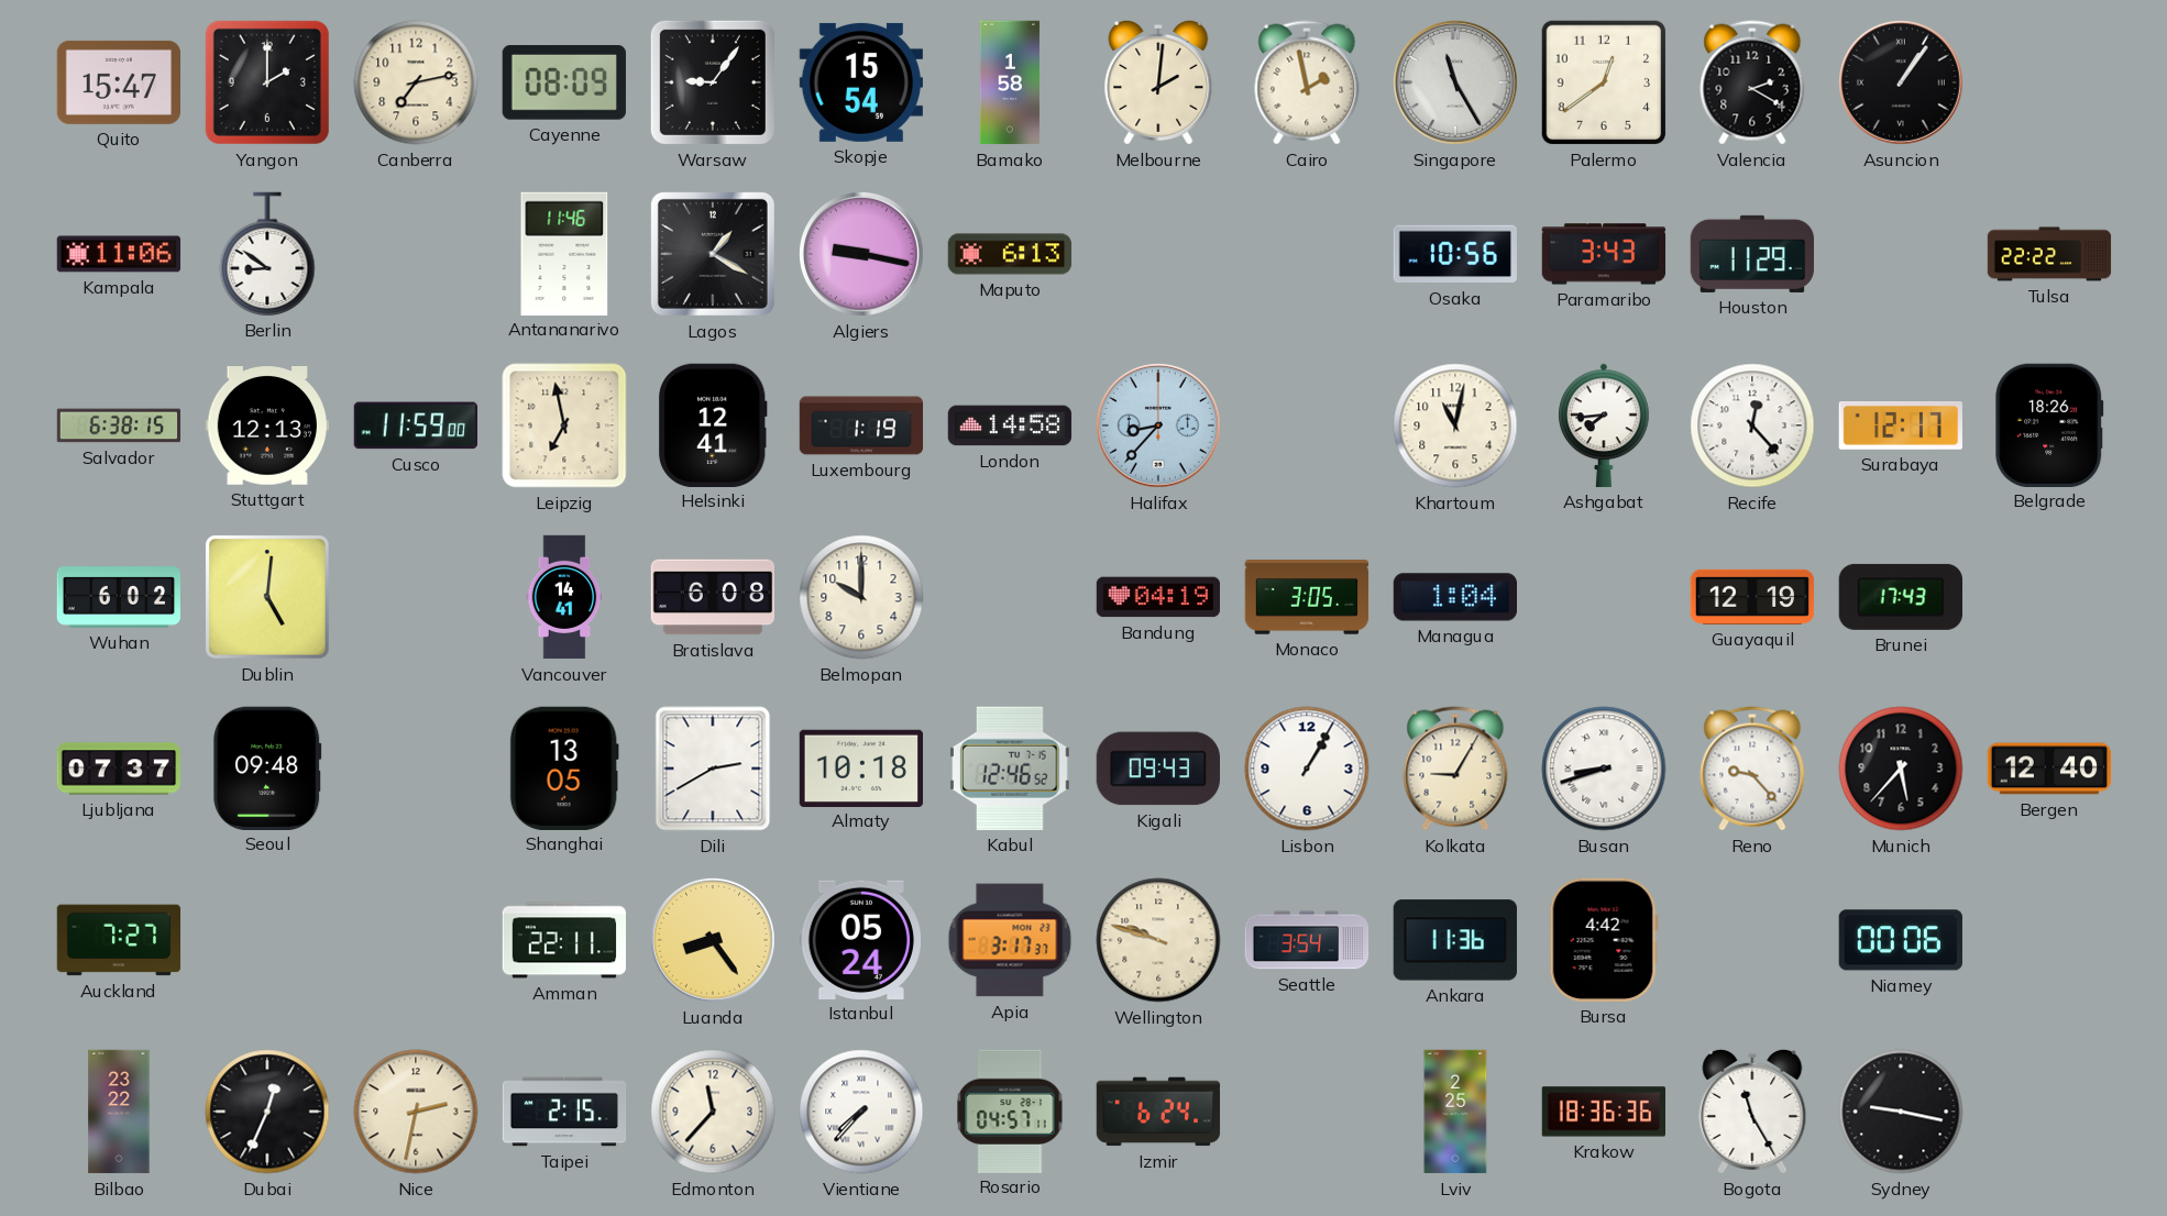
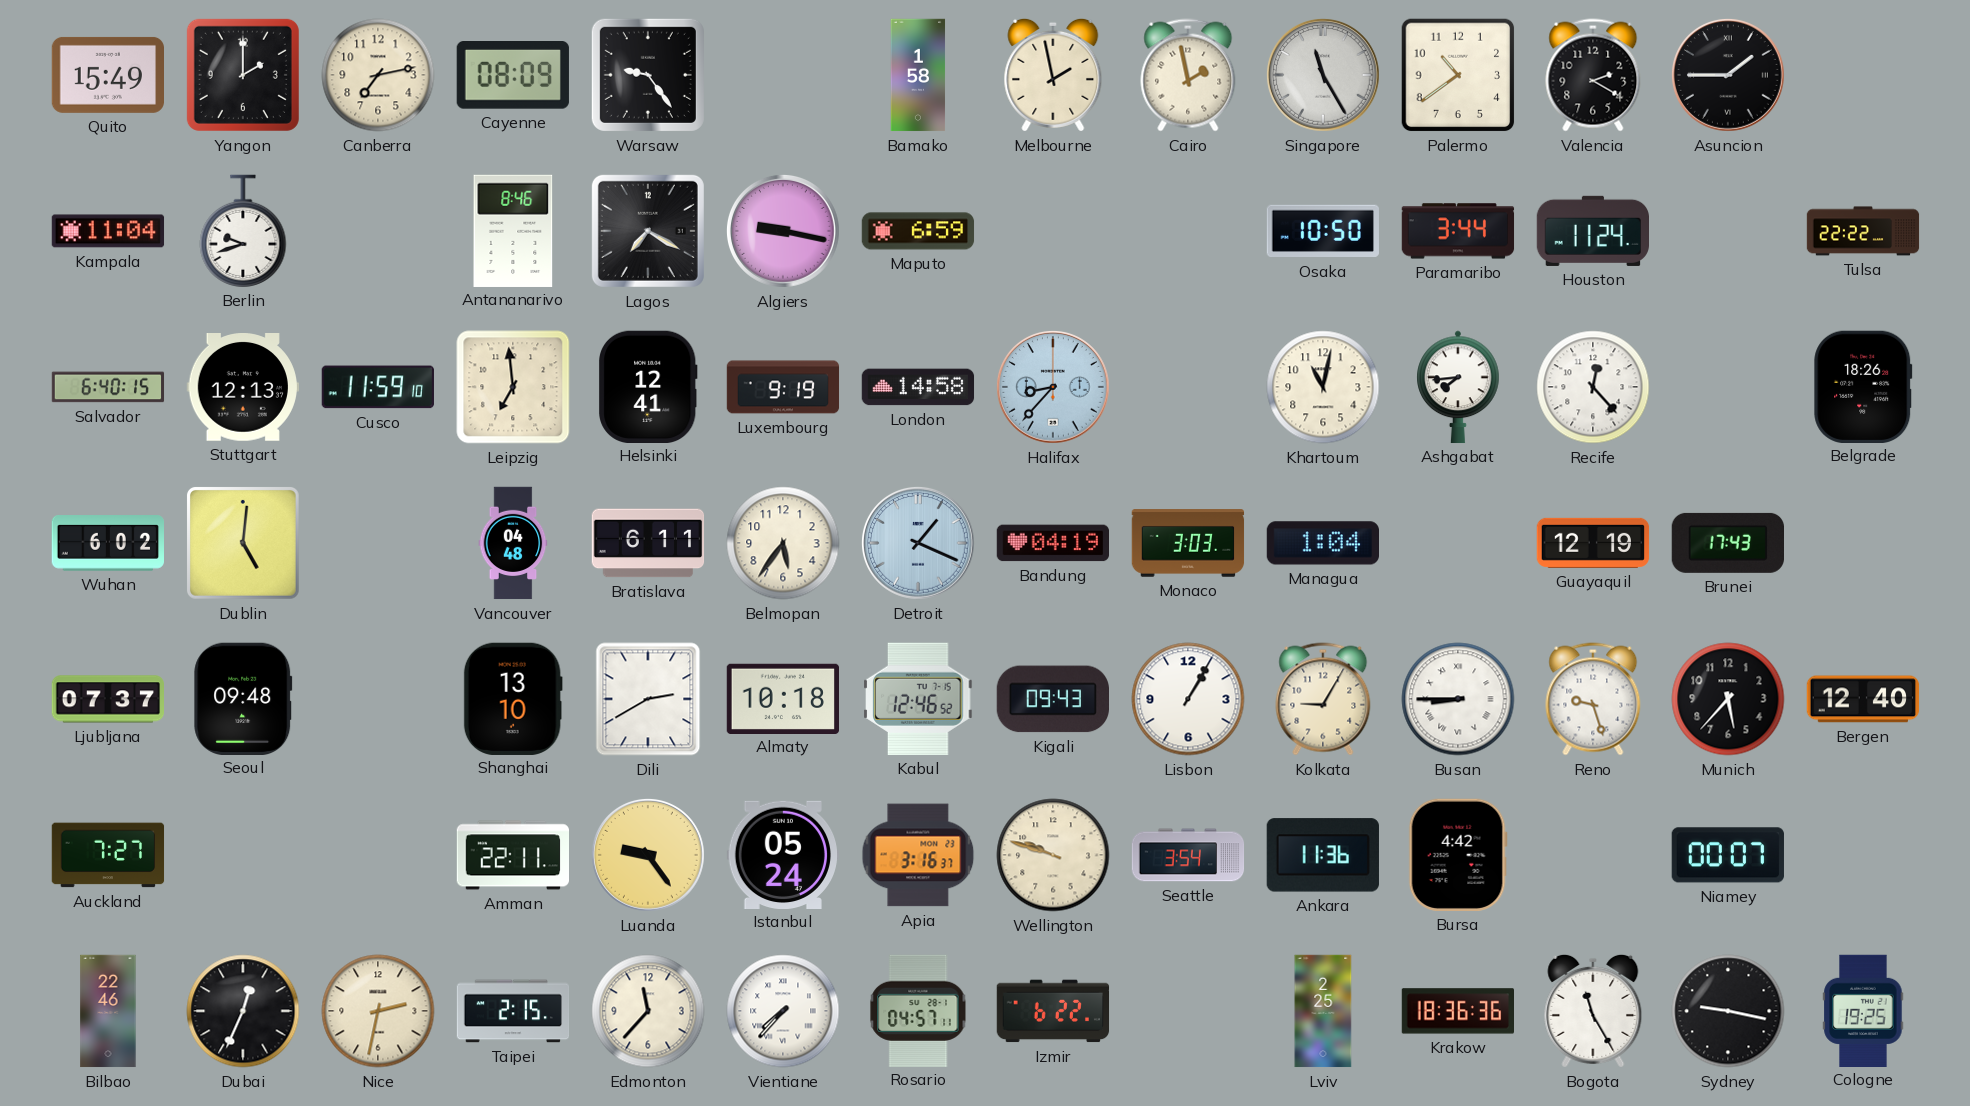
Quito: 15:47 -> 15:49
Warsaw: 9:06 -> 9:24
Skopje: 15:54 -> none
Melbourne: 2:01 -> 1:58
Palermo: 12:39 -> 10:39
Asuncion: 1:06 -> 1:45
Kampala: 11:06 -> 11:04
Berlin: 8:51 -> 9:42
Antananarivo: 11:46 -> 8:46
Lagos: 1:20 -> 7:20
Maputo: 6:13 -> 6:59
Osaka: 10:56 -> 10:50
Paramaribo: 3:43 -> 3:44
Houston: 11:29 -> 11:24
Salvador: 6:38 -> 6:40
Cusco: 11:59:00 -> 11:59:10
Leipzig: 6:58 -> 6:59
Luxembourg: 1:19 -> 9:19
Surabaya: 12:17 -> none
Vancouver: 14:41 -> 04:48
Bratislava: 6:08 -> 6:11
Belmopan: 10:00 -> 5:36
Detroit: none -> 1:19
Monaco: 3:05 -> 3:03
Shanghai: 13:05 -> 13:10
Busan: 8:42 -> 8:45
Reno: 9:23 -> 9:27
Luanda: 8:24 -> 9:24
Apia: 3:17 -> 3:16
Niamey: 00:06 -> 00:07
Bilbao: 23:22 -> 22:46
Izmir: 6:24 -> 6:22
Cologne: none -> 19:25
